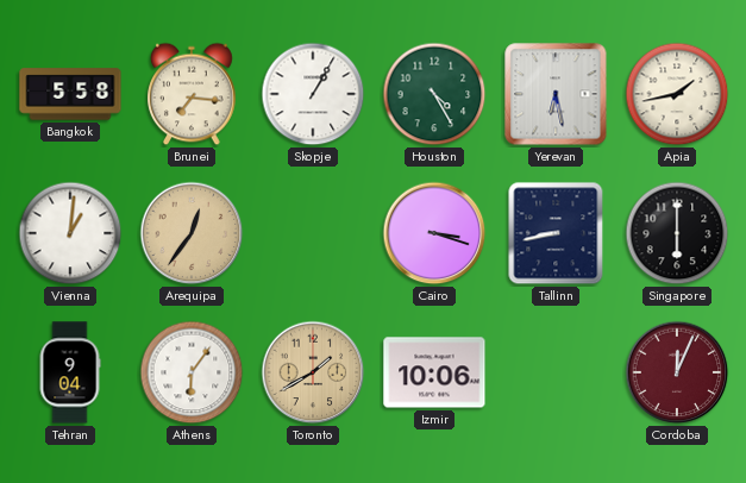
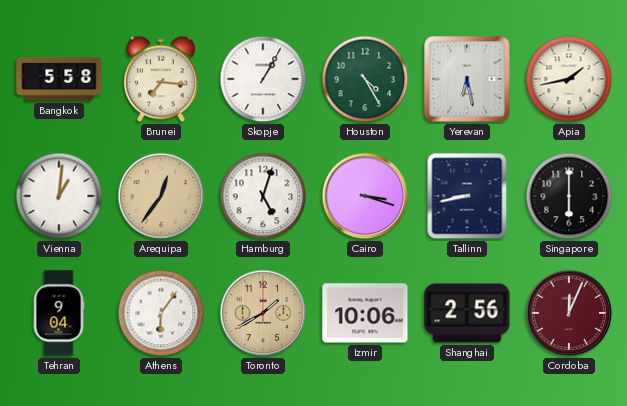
Hamburg: none -> 5:03
Shanghai: none -> 2:56
